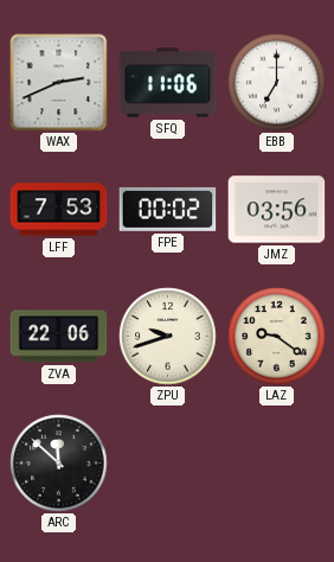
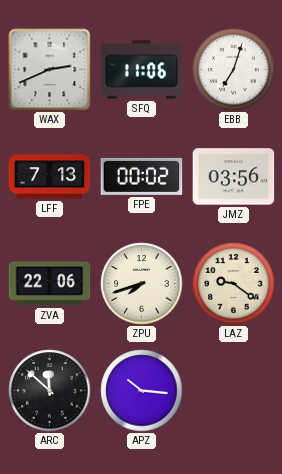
EBB: 7:00 -> 7:03
LFF: 7:53 -> 7:13
ZPU: 9:42 -> 7:42
APZ: none -> 10:16
